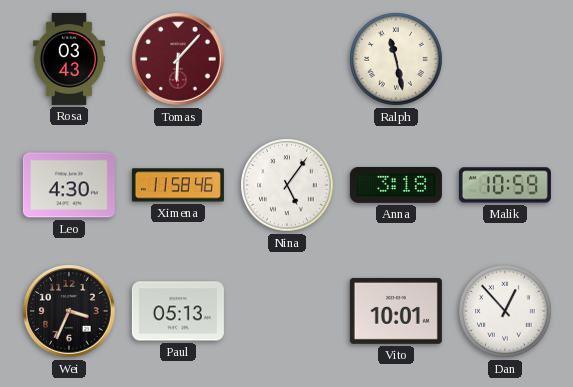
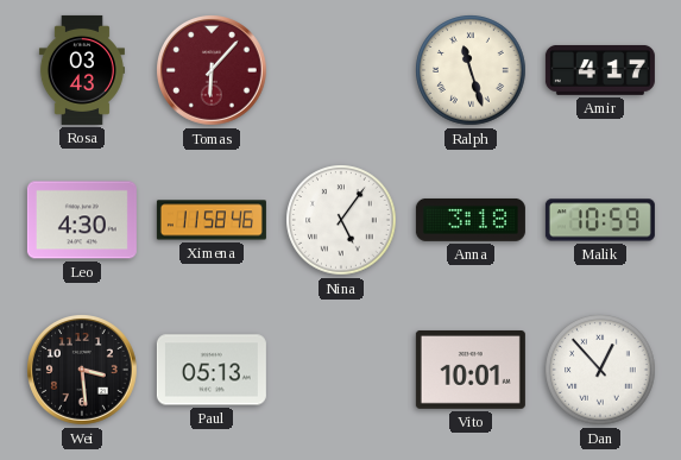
Ralph: 11:28 -> 11:27
Amir: none -> 4:17
Wei: 3:34 -> 3:29
